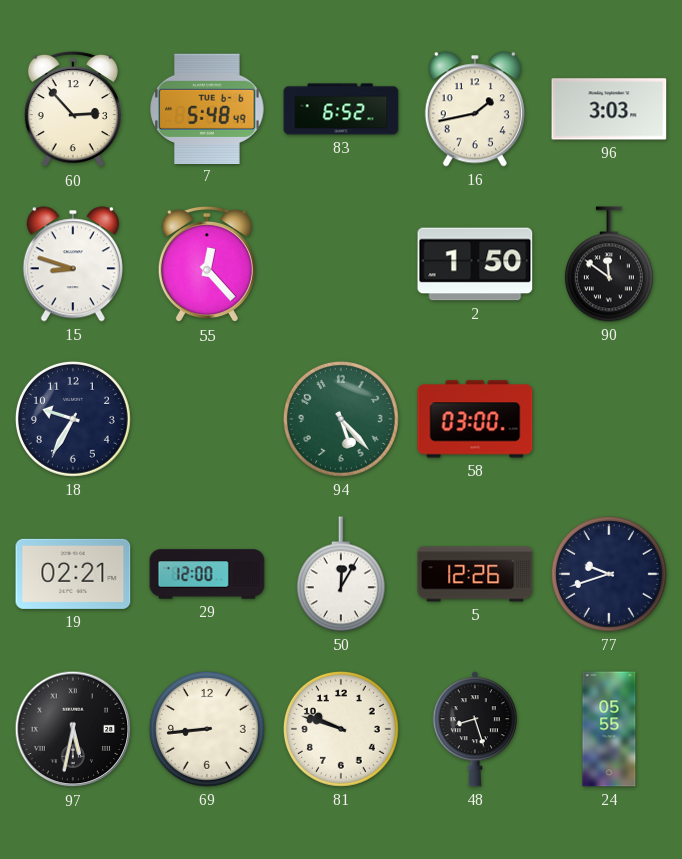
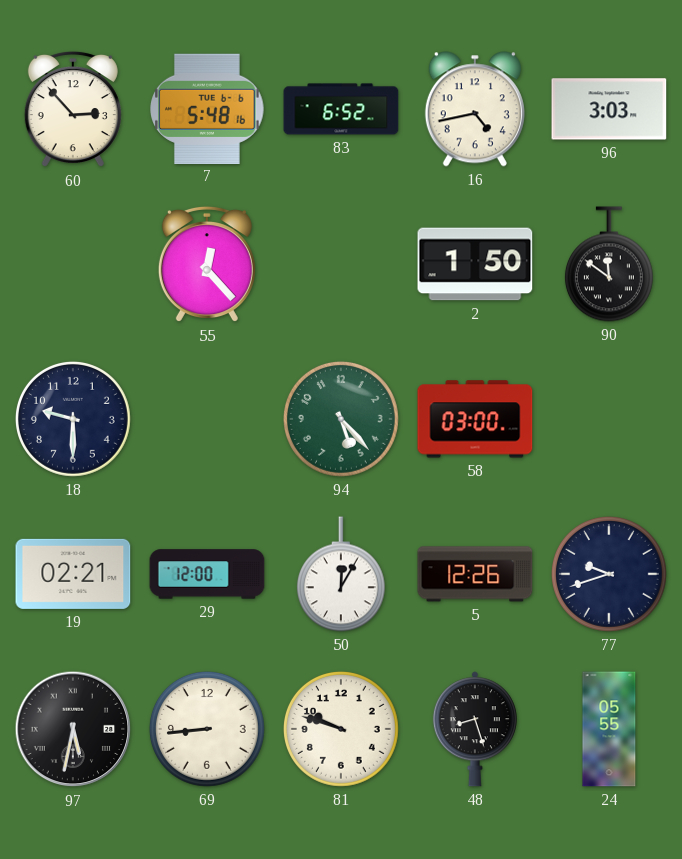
7: 5:48:49 -> 5:48:16
16: 1:43 -> 4:43
15: 8:48 -> none
18: 9:35 -> 9:30
